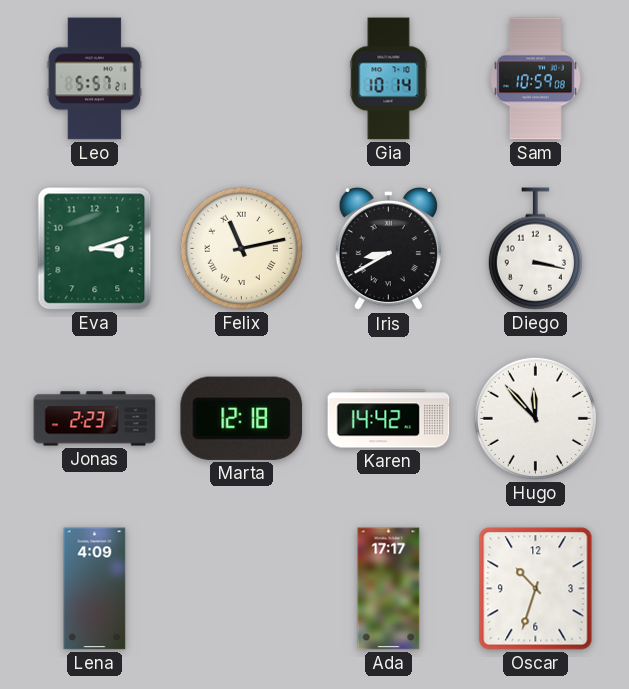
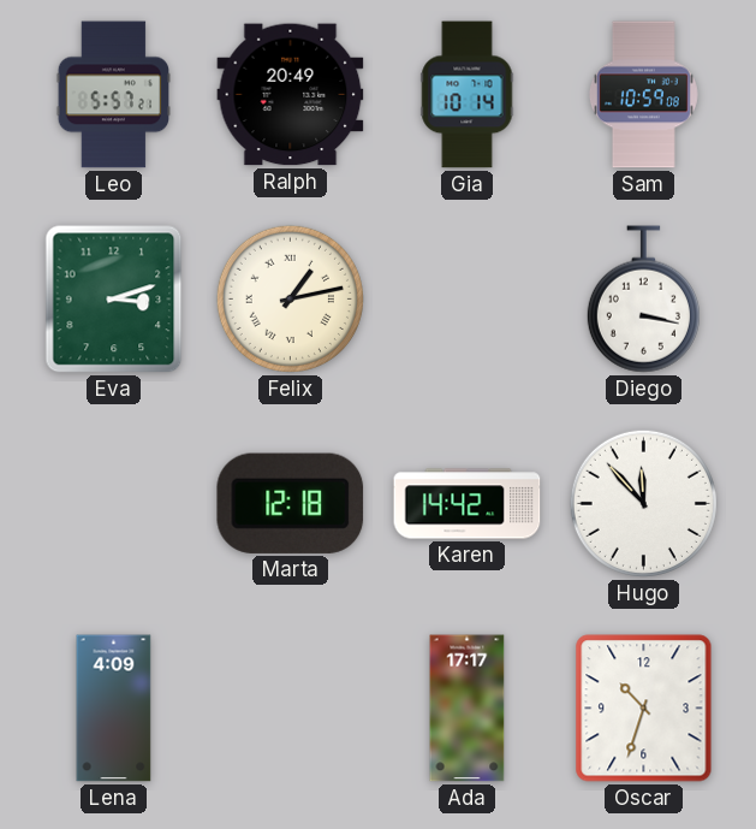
Ralph: none -> 20:49
Felix: 11:13 -> 1:13
Iris: 8:40 -> none
Jonas: 2:23 -> none
